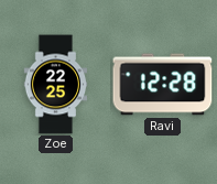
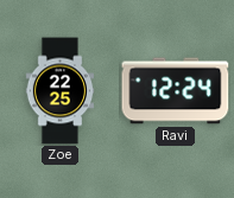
Ravi: 12:28 -> 12:24
